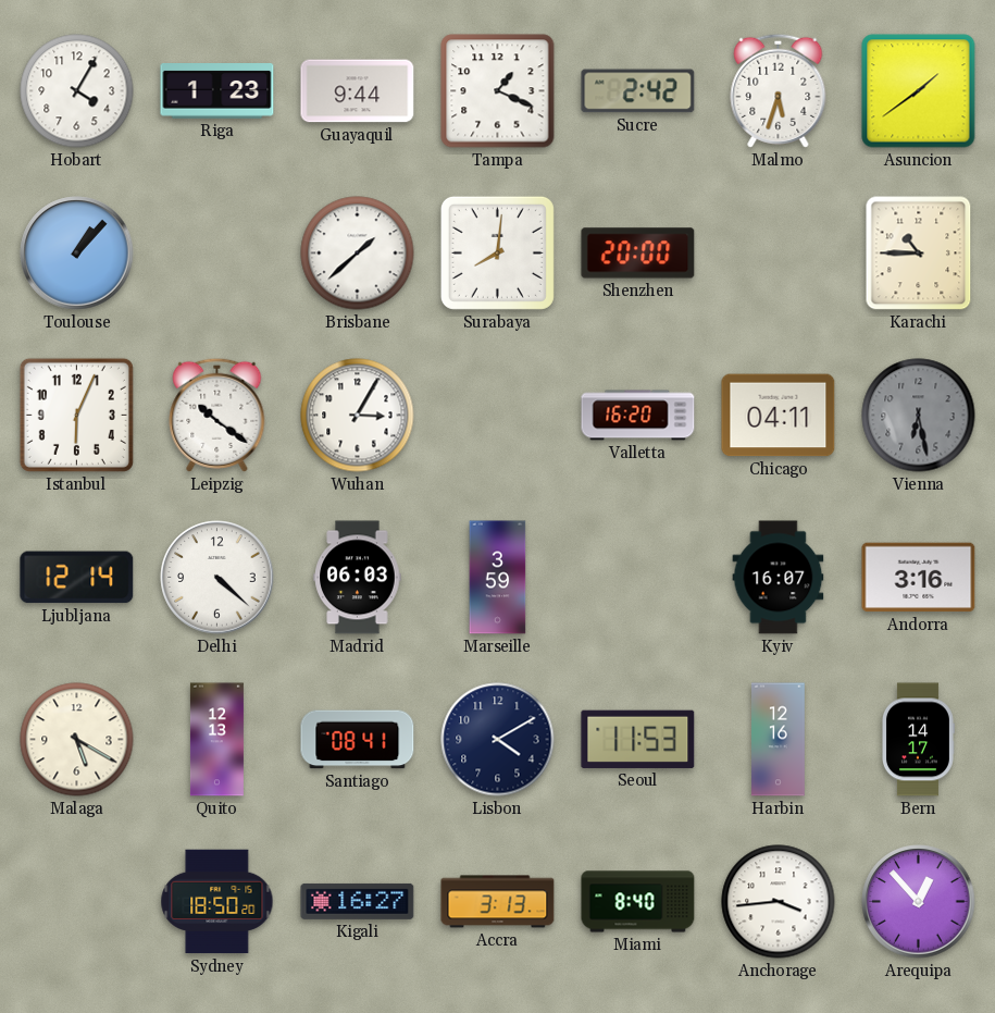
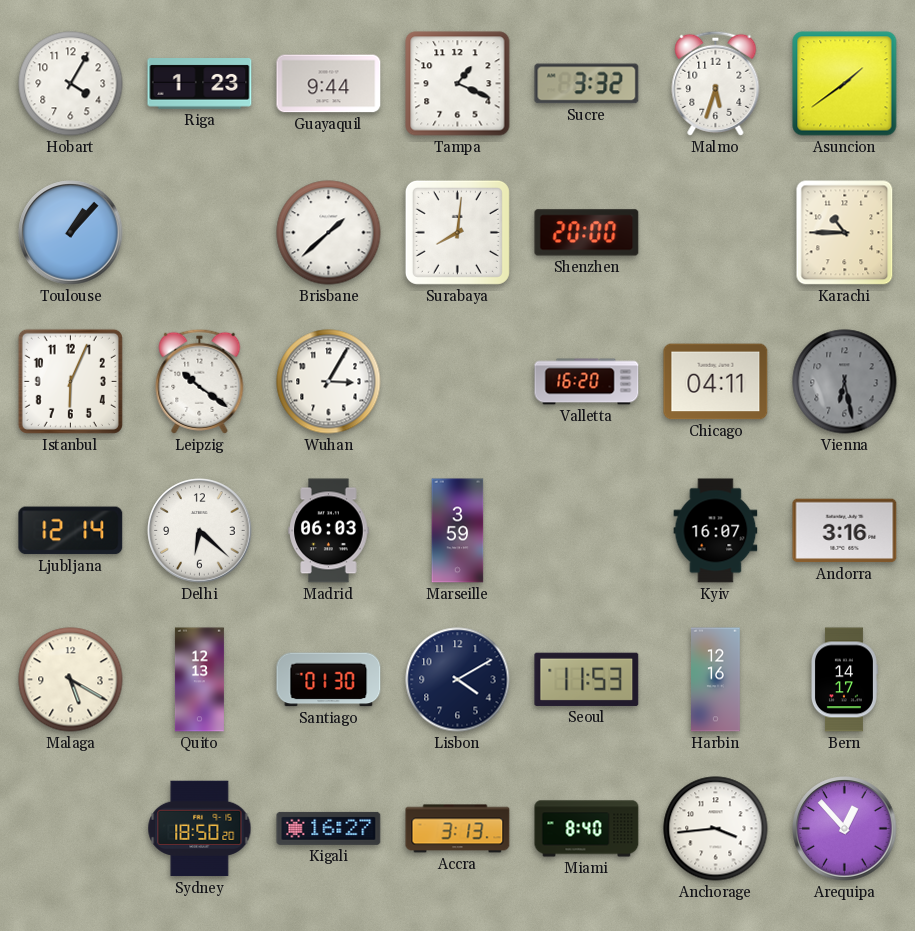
Sucre: 2:42 -> 3:32
Delhi: 4:22 -> 6:22
Santiago: 08:41 -> 01:30
